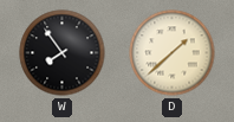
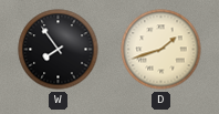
D: 1:38 -> 1:42
